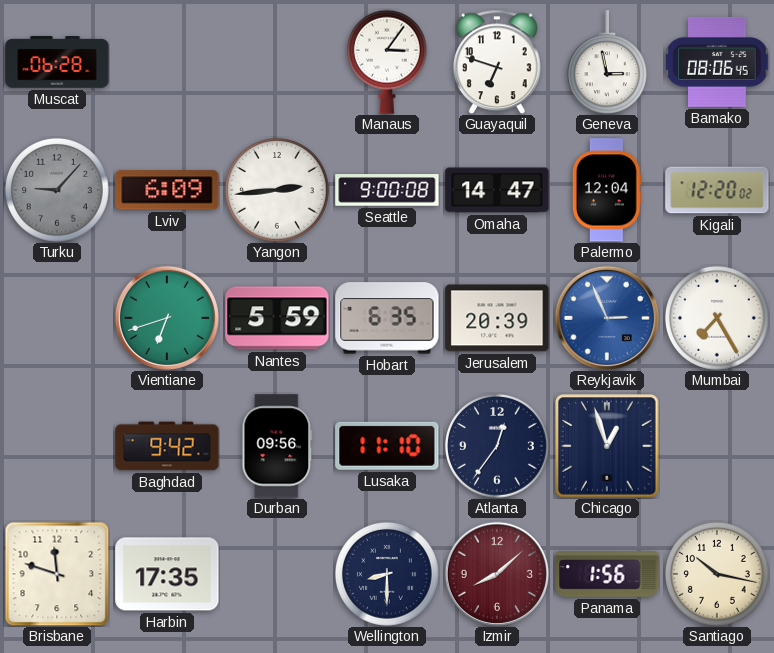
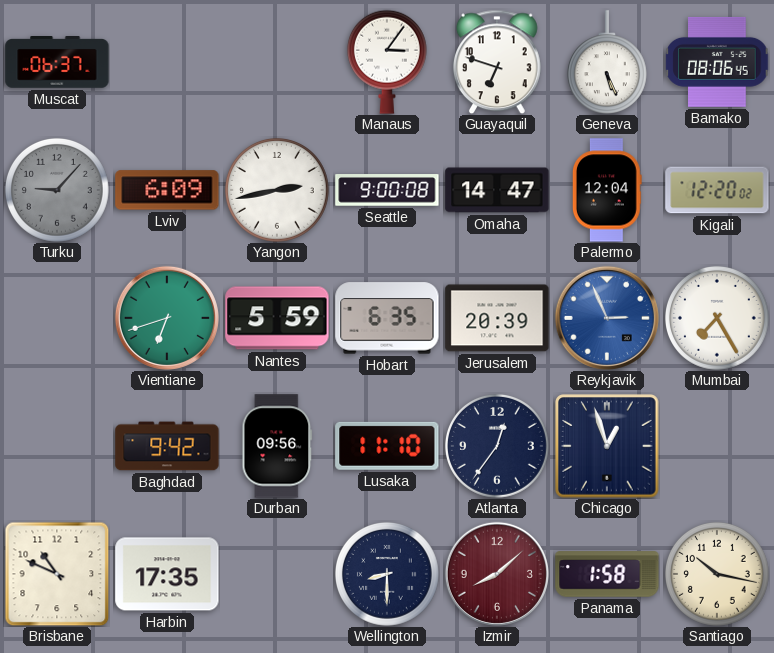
Muscat: 06:28 -> 06:37
Geneva: 2:58 -> 5:26
Yangon: 2:44 -> 2:43
Brisbane: 11:48 -> 10:49
Panama: 1:56 -> 1:58
